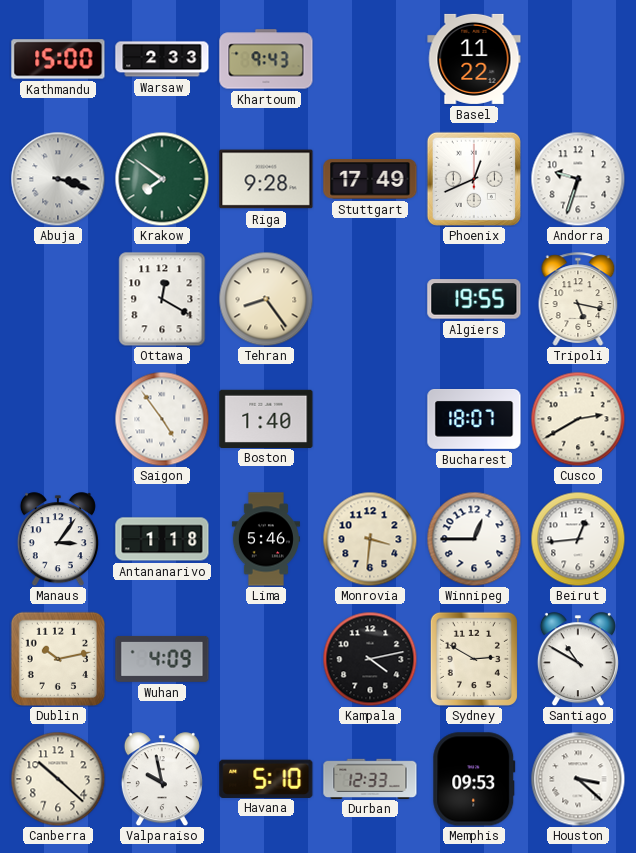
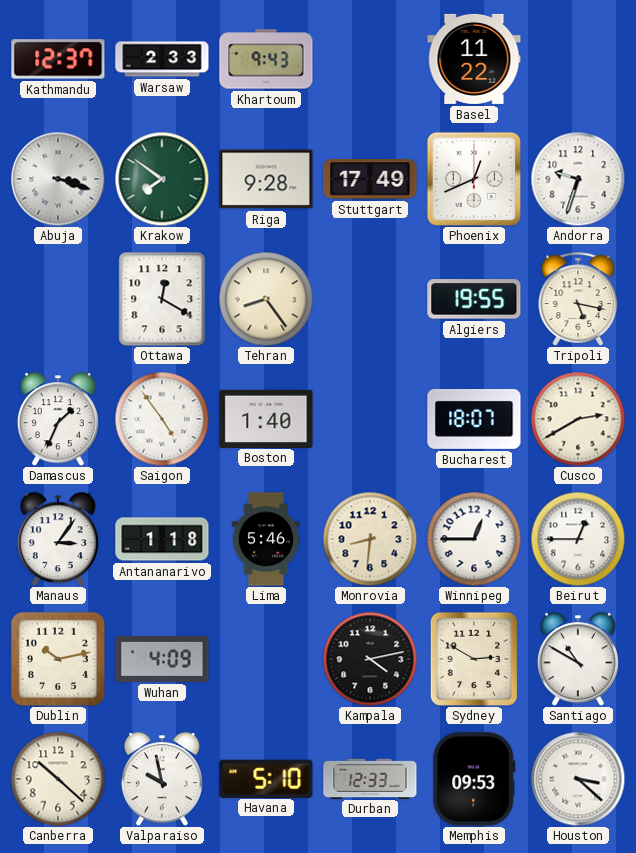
Kathmandu: 15:00 -> 12:37
Damascus: none -> 1:34
Monrovia: 3:31 -> 8:31
Beirut: 12:44 -> 12:45
